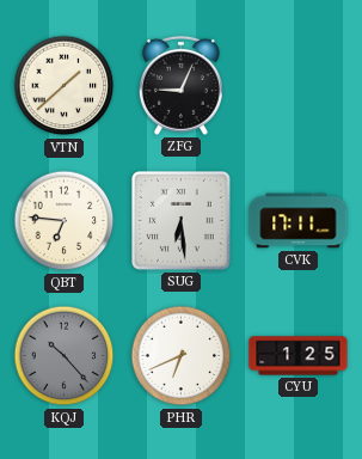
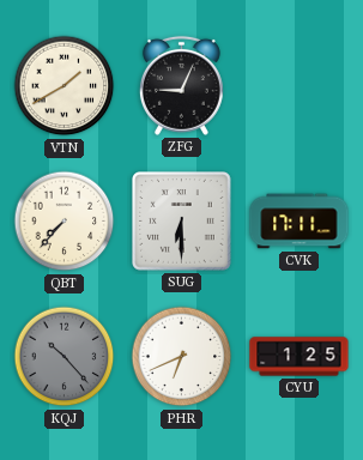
VTN: 1:38 -> 1:40
QBT: 6:46 -> 7:37
SUG: 6:29 -> 6:30
